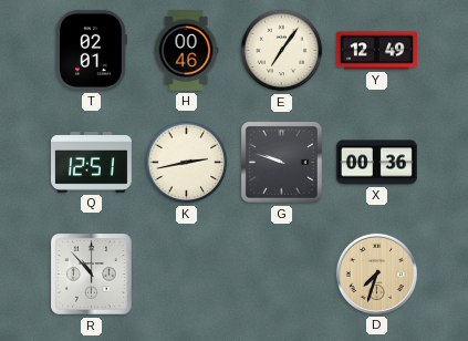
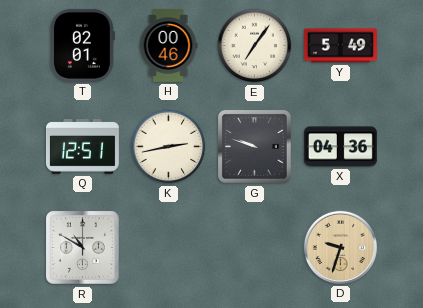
Y: 12:49 -> 5:49
X: 00:36 -> 04:36
R: 10:53 -> 10:50
D: 7:33 -> 9:33
